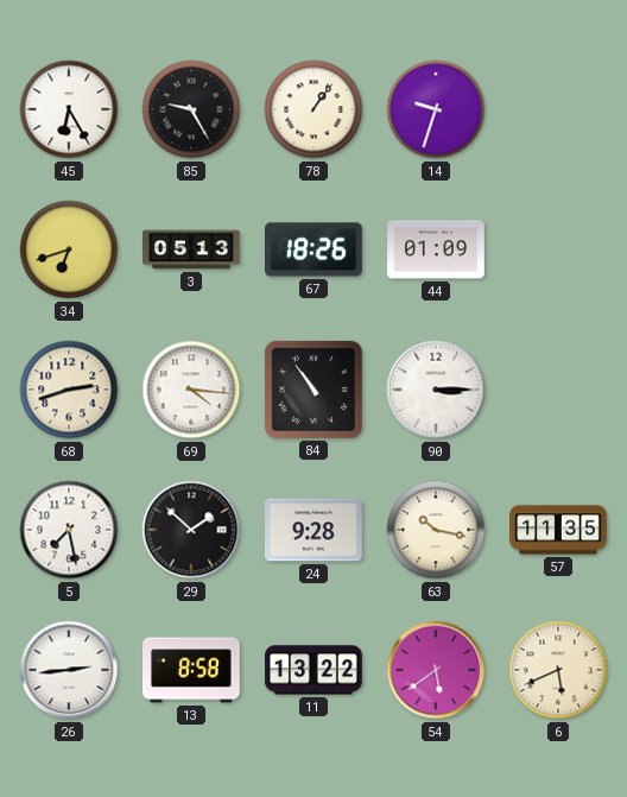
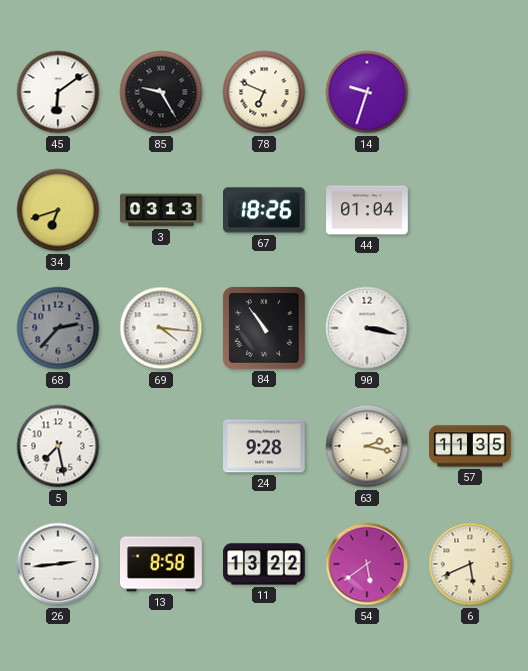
45: 6:25 -> 6:09
78: 1:06 -> 6:49
3: 05:13 -> 03:13
44: 01:09 -> 01:04
68: 2:42 -> 2:37
68 dial: cream -> grey
90: 3:15 -> 3:17
29: 1:52 -> none
63: 10:17 -> 2:17
